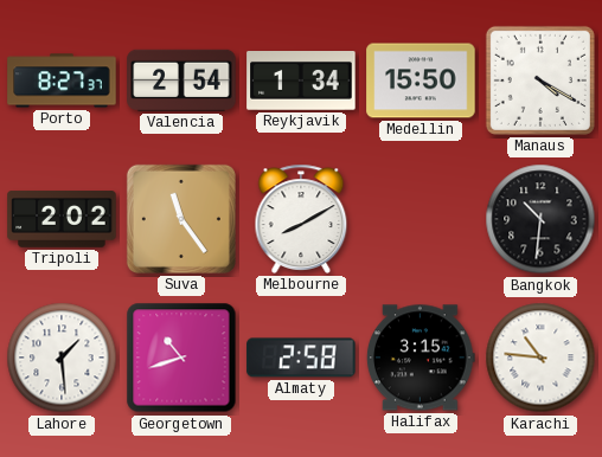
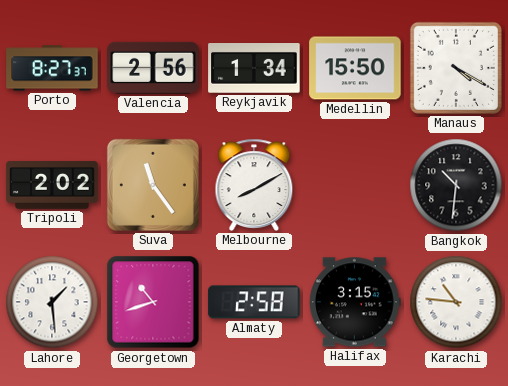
Valencia: 2:54 -> 2:56
